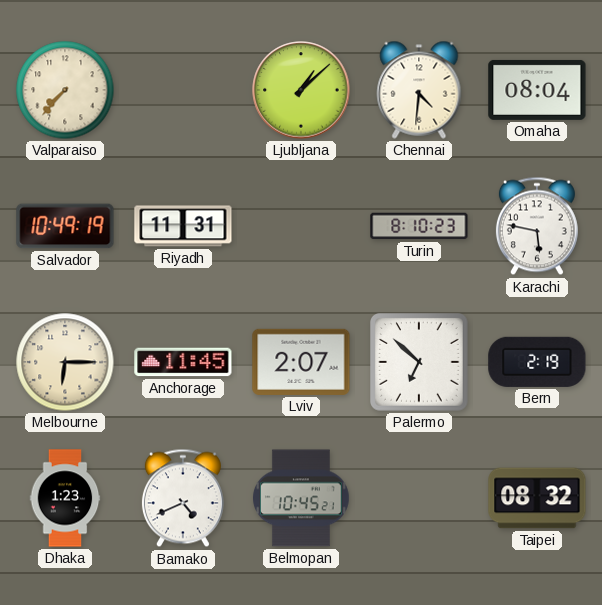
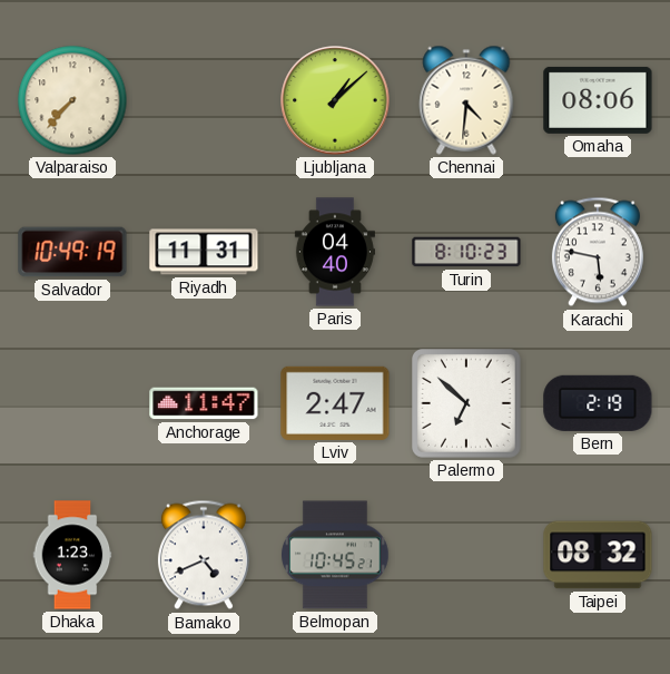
Omaha: 08:04 -> 08:06
Paris: none -> 04:40
Melbourne: 6:15 -> none
Anchorage: 11:45 -> 11:47
Lviv: 2:07 -> 2:47
